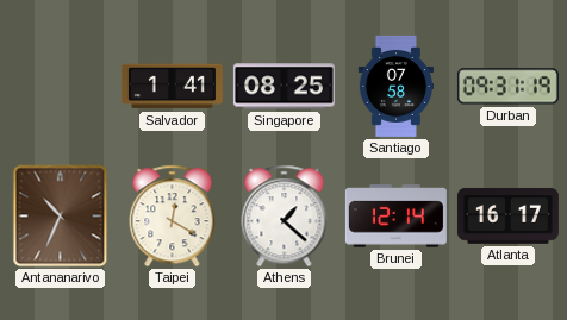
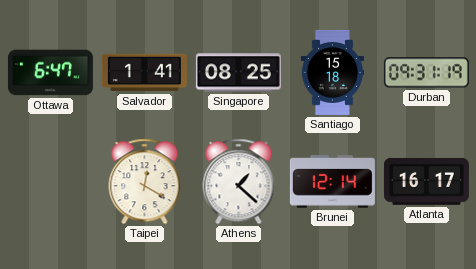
Ottawa: none -> 6:47
Santiago: 07:58 -> 15:18
Antananarivo: 10:34 -> none
